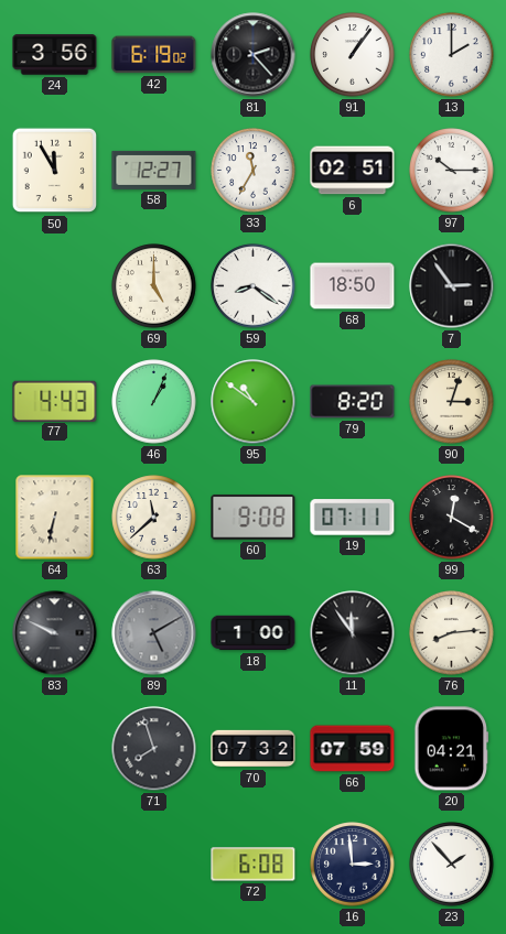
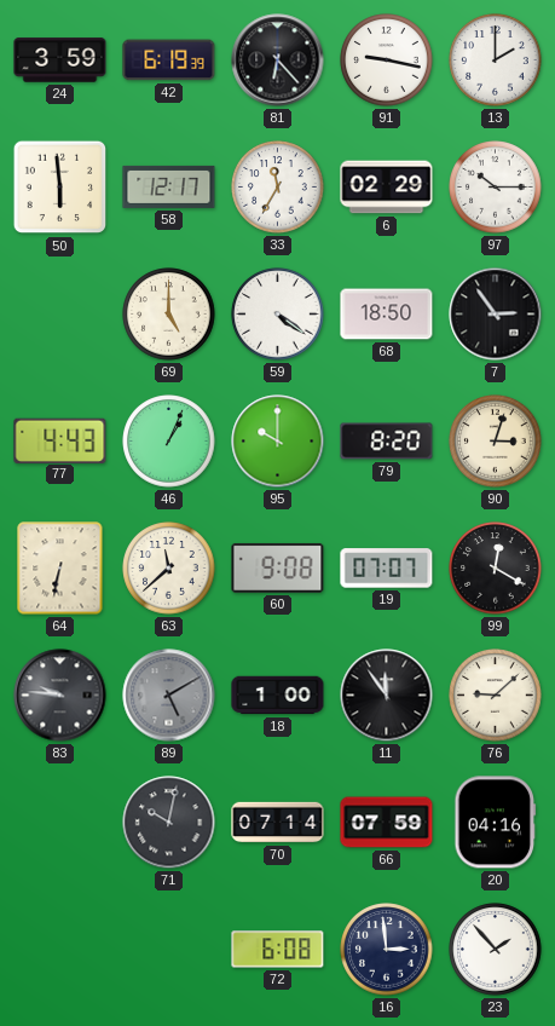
24: 3:56 -> 3:59
42: 6:19:02 -> 6:19:39
81: 2:23 -> 6:23
91: 1:06 -> 9:17
50: 11:55 -> 5:59
58: 12:27 -> 12:17
6: 02:51 -> 02:29
59: 8:21 -> 4:21
95: 10:51 -> 10:00
19: 07:11 -> 07:07
83: 9:49 -> 9:46
76: 8:14 -> 9:08
71: 7:57 -> 10:02
70: 07:32 -> 07:14
20: 04:21 -> 04:16
